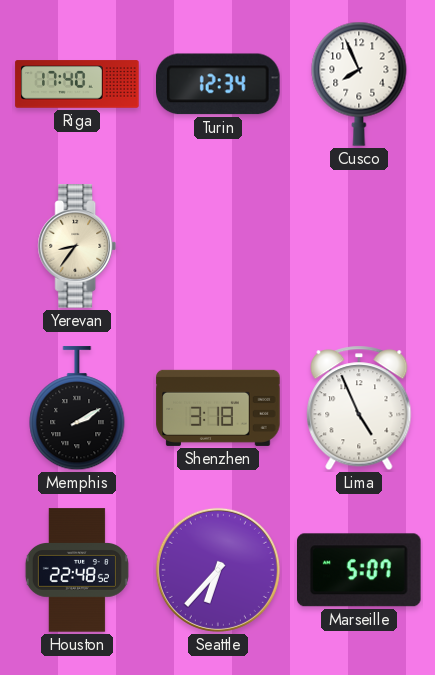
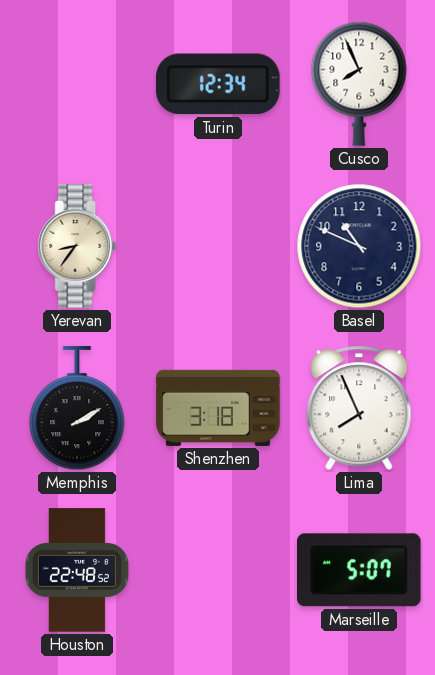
Riga: 17:40 -> none
Basel: none -> 10:49
Lima: 4:56 -> 7:56
Seattle: 6:37 -> none
